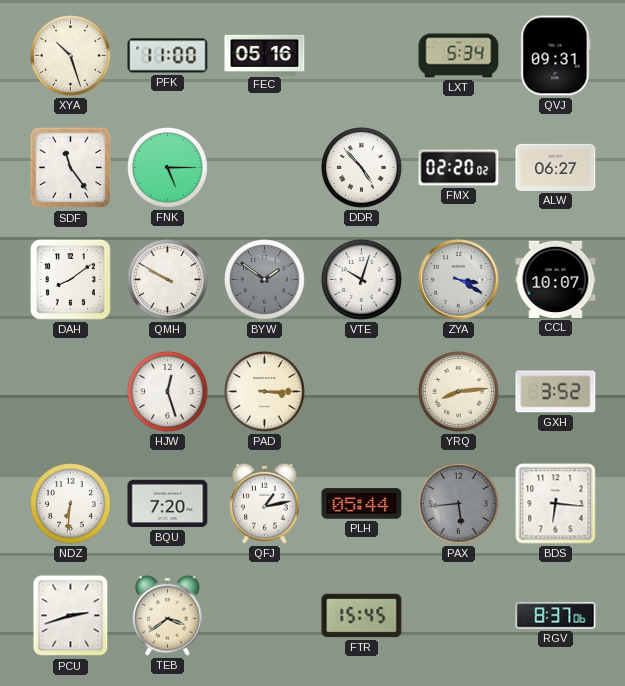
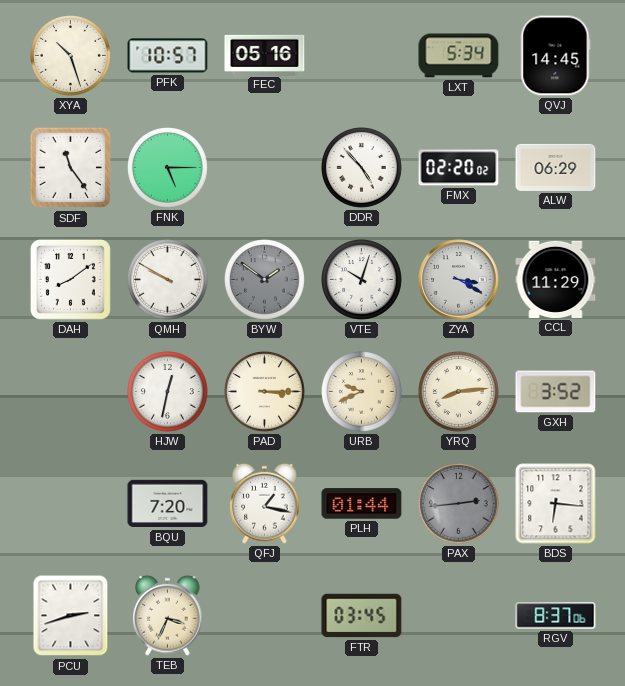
PFK: 11:00 -> 10:57
QVJ: 09:31 -> 14:45
ALW: 06:27 -> 06:29
CCL: 10:07 -> 11:29
HJW: 12:27 -> 12:32
URB: none -> 9:41
NDZ: 6:31 -> none
QFJ: 1:13 -> 1:17
PLH: 05:44 -> 01:44
PAX: 5:44 -> 2:44
TEB: 3:39 -> 3:34
FTR: 15:45 -> 03:45
